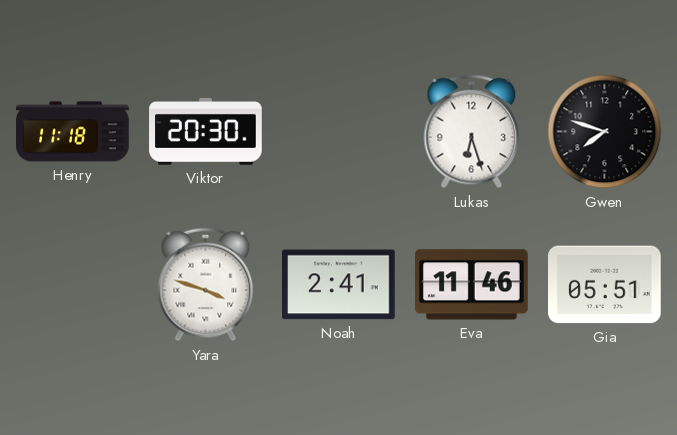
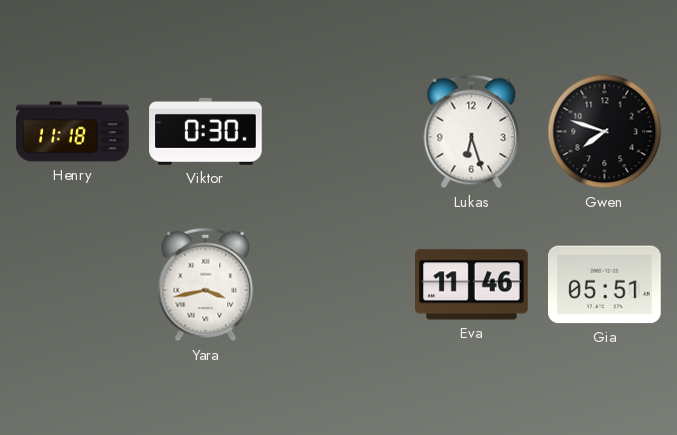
Viktor: 20:30 -> 0:30
Yara: 3:48 -> 3:43
Noah: 2:41 -> none
